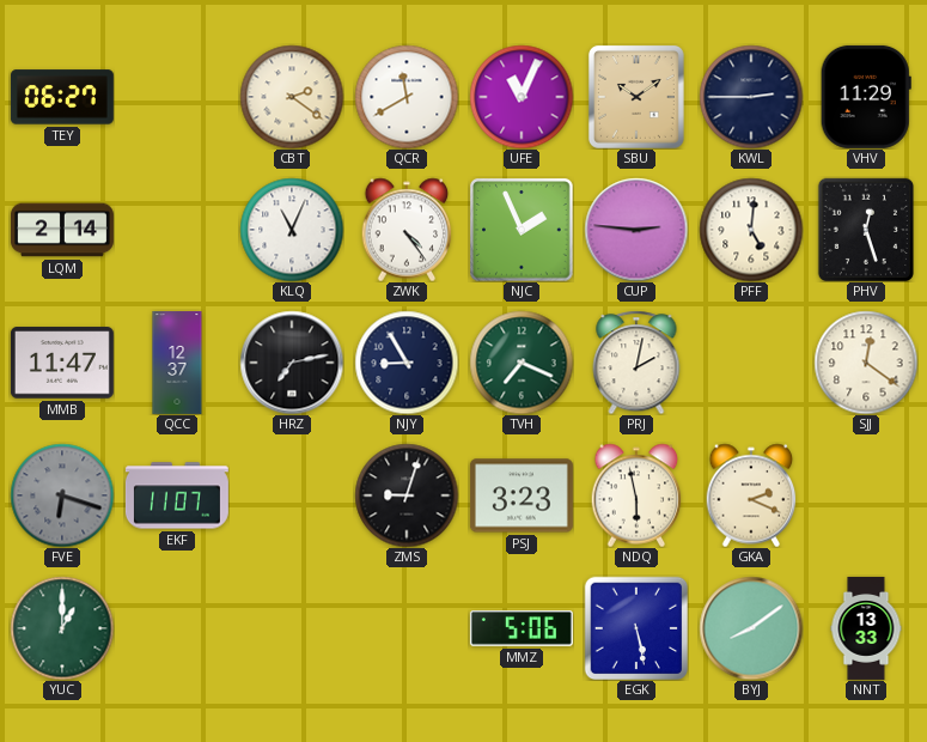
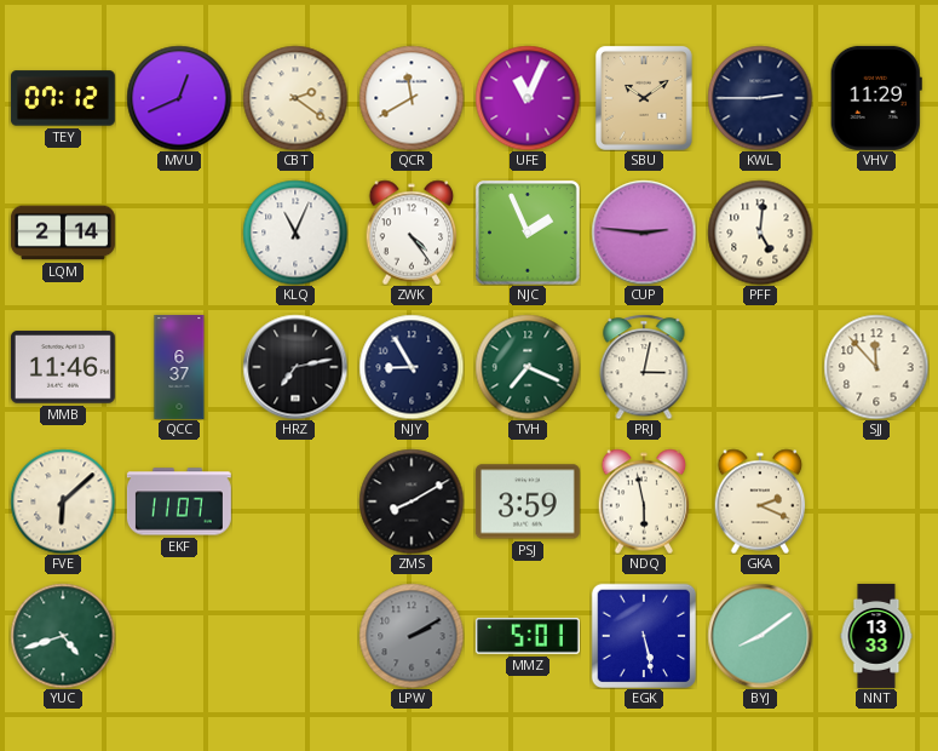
TEY: 06:27 -> 07:12
MVU: none -> 12:41
PHV: 12:27 -> none
MMB: 11:47 -> 11:46
QCC: 12:37 -> 6:37
PRJ: 2:02 -> 3:02
SJJ: 12:21 -> 11:53
FVE: 6:18 -> 6:08
FVE dial: grey -> cream
ZMS: 9:03 -> 8:10
PSJ: 3:23 -> 3:59
YUC: 1:00 -> 4:42
LPW: none -> 2:10
MMZ: 5:06 -> 5:01
